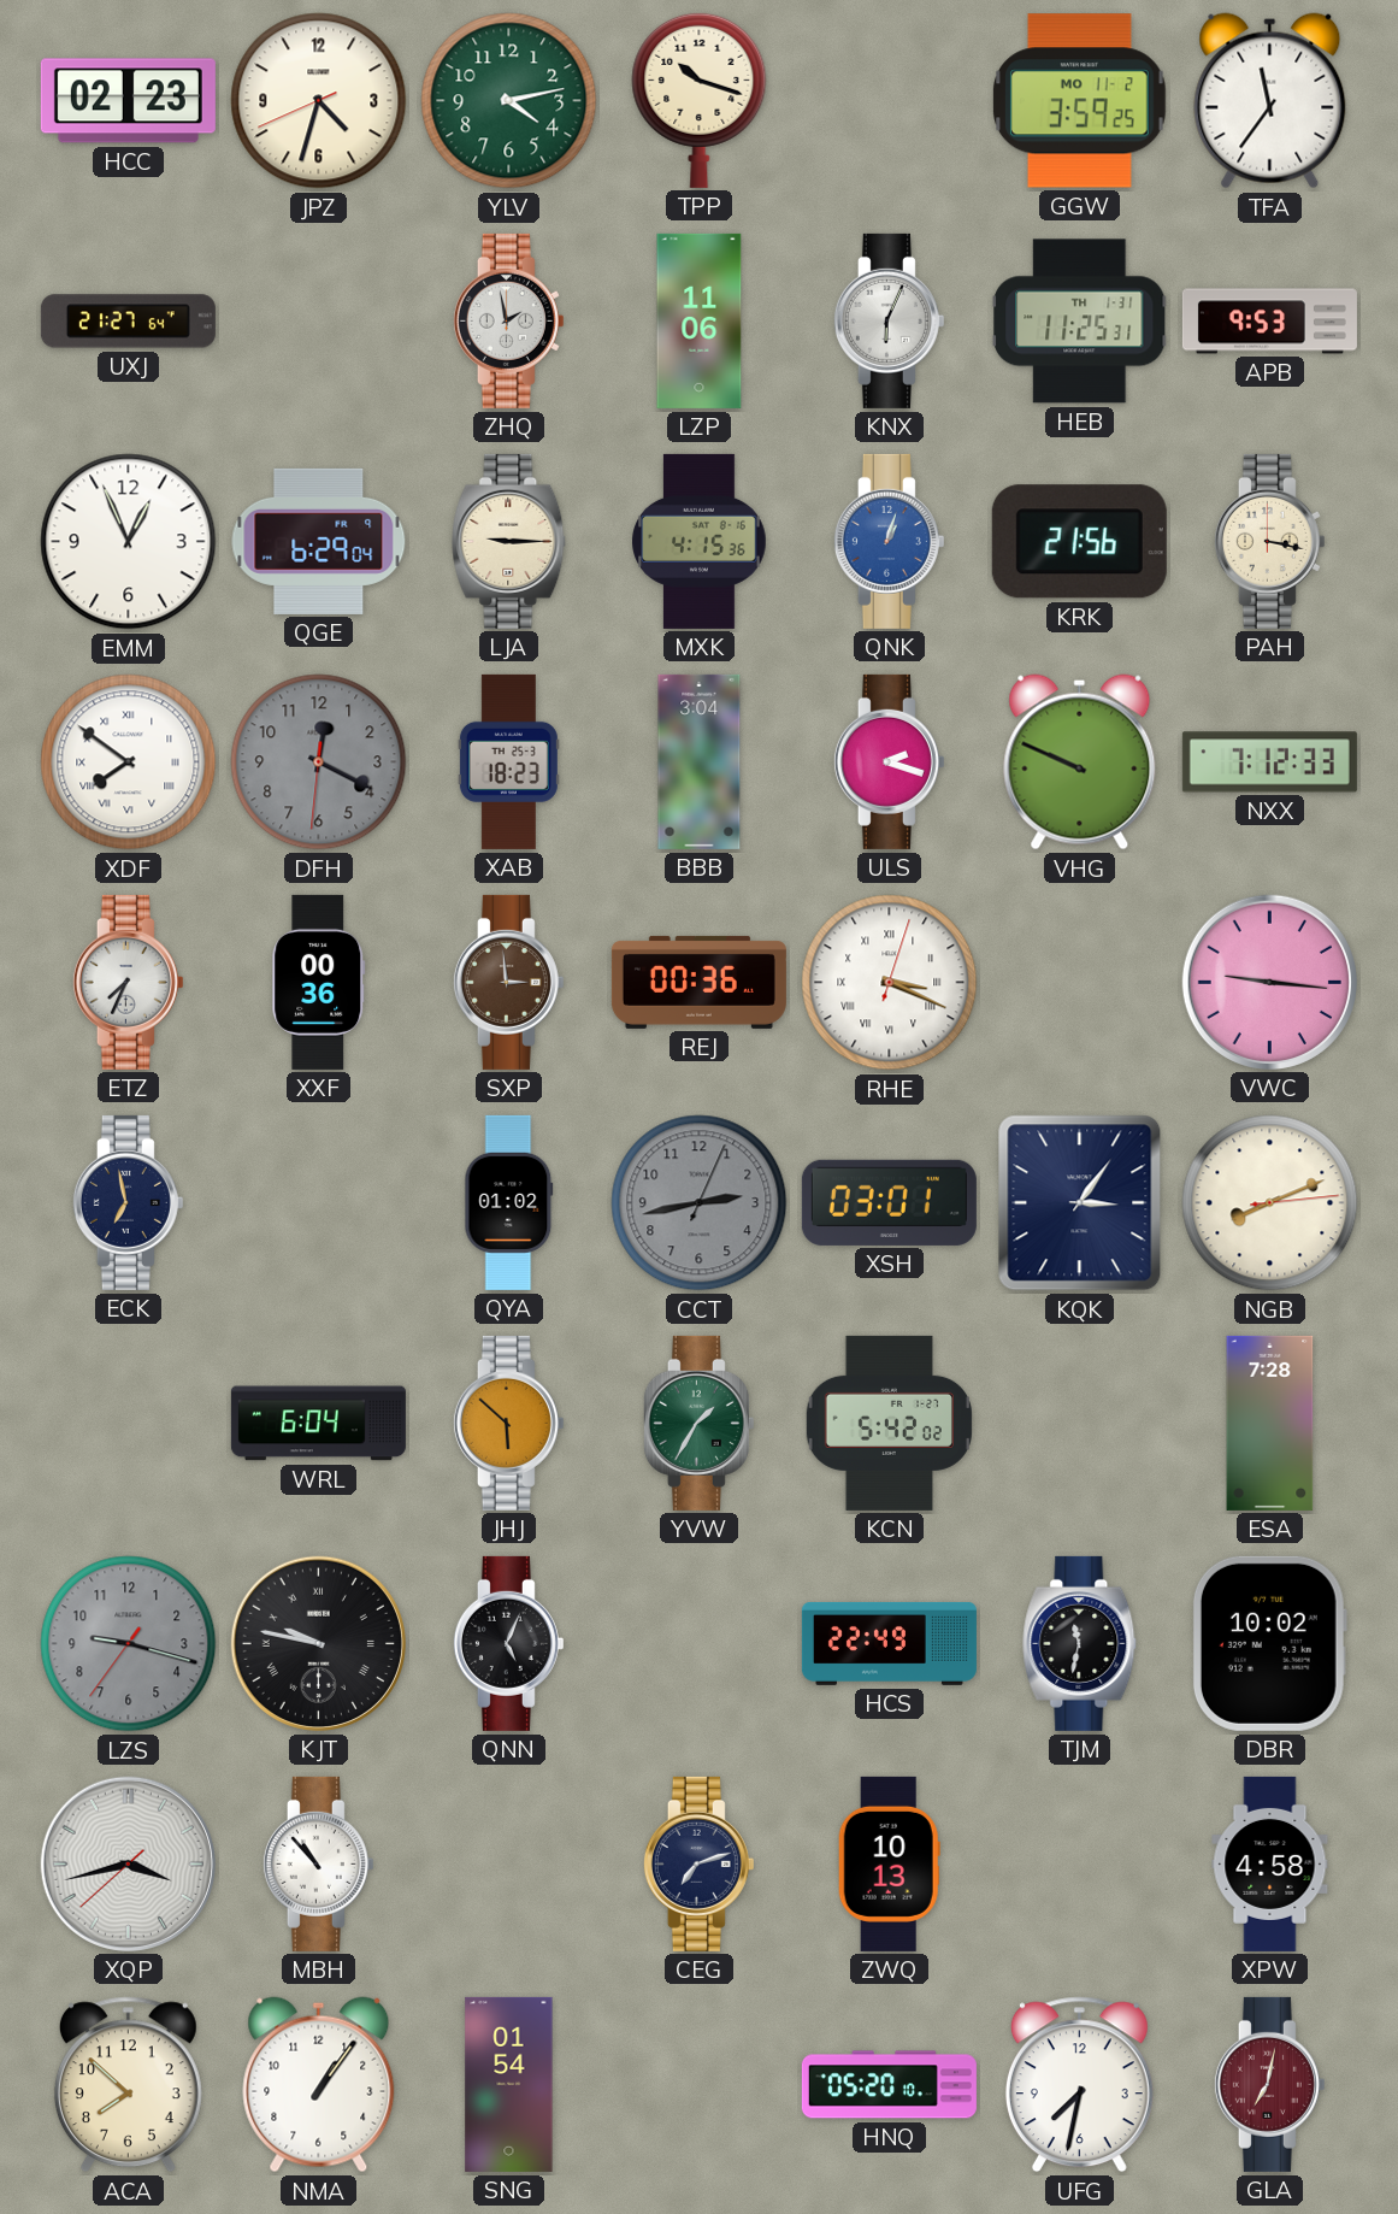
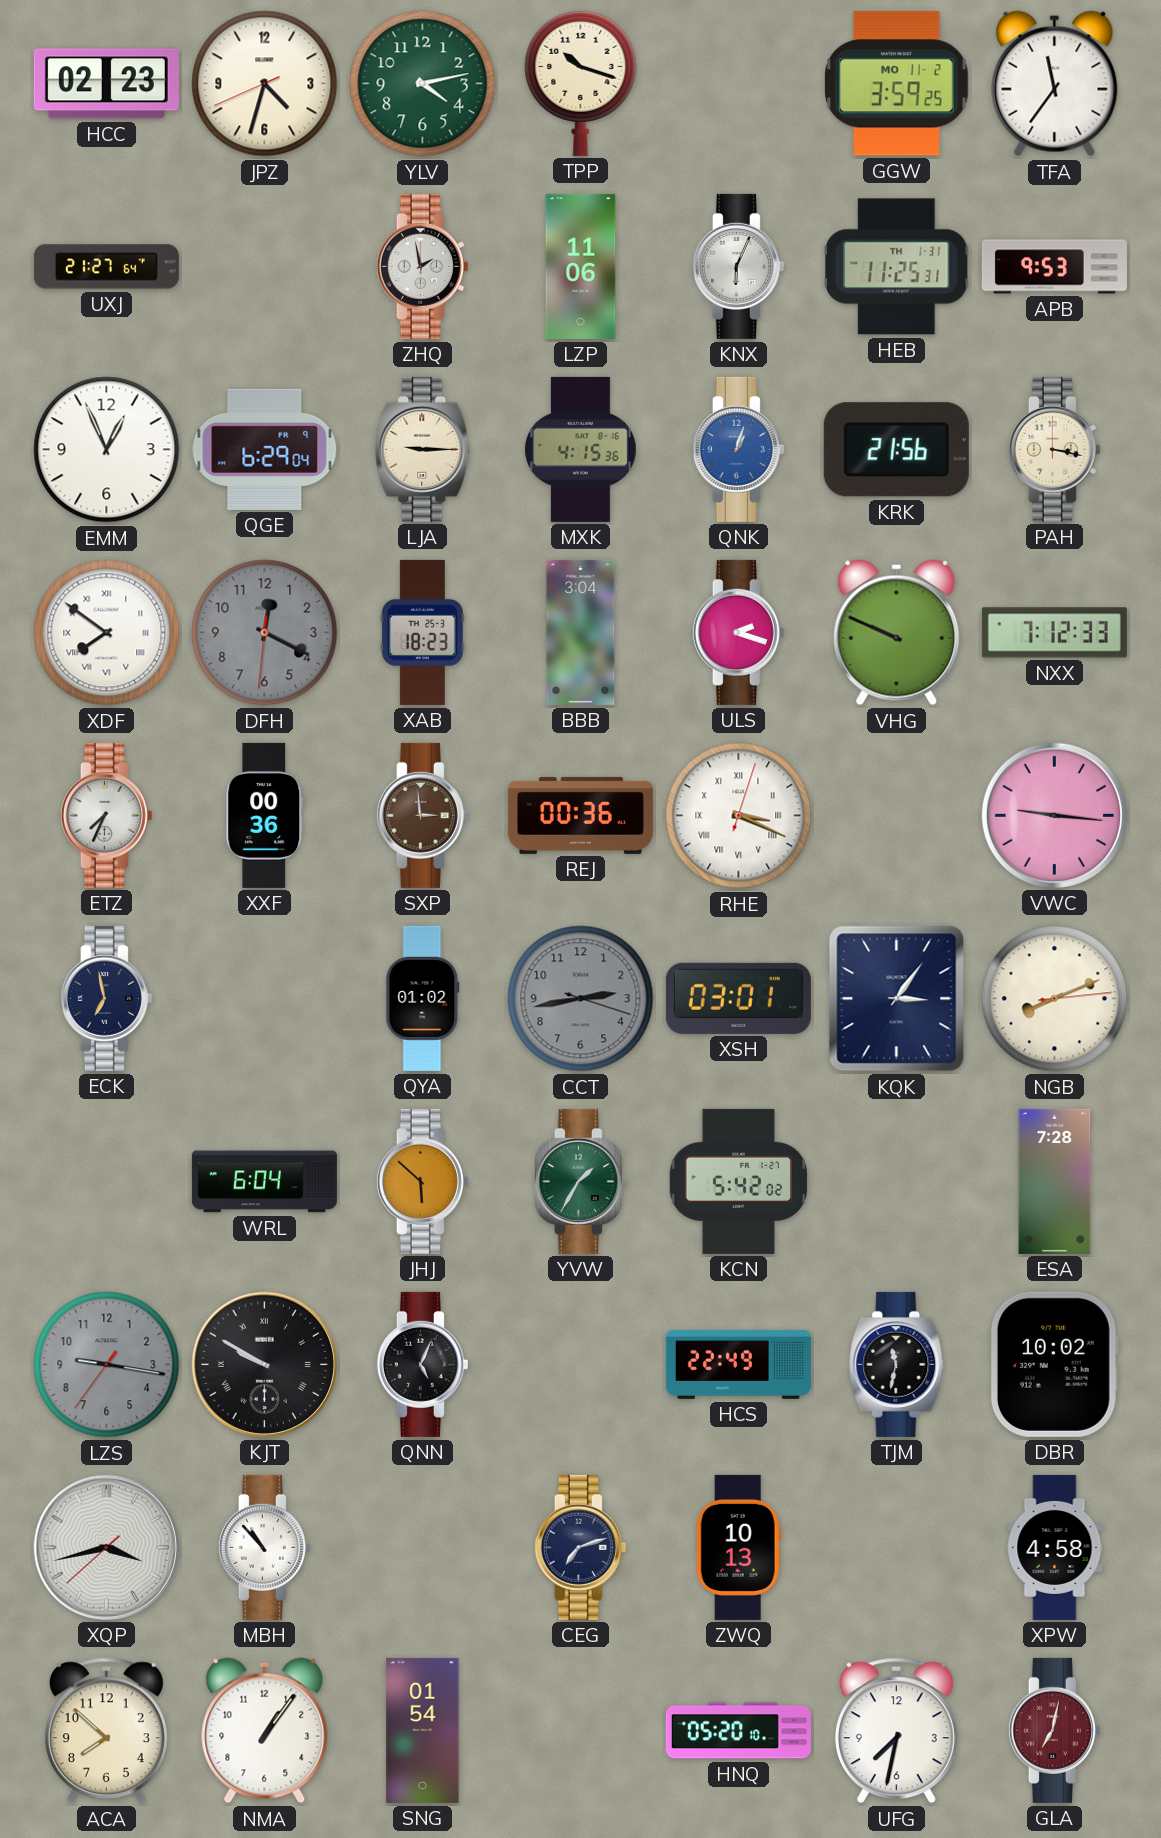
CCT: 2:43:04 -> 2:43:18
LZS: 9:17 -> 9:16
KJT: 9:47 -> 9:50
